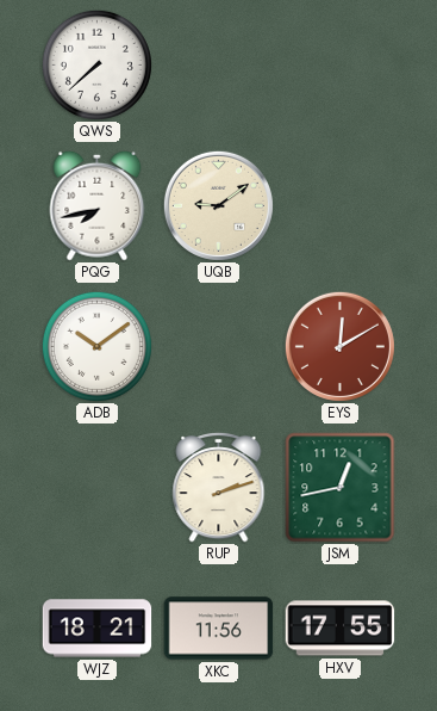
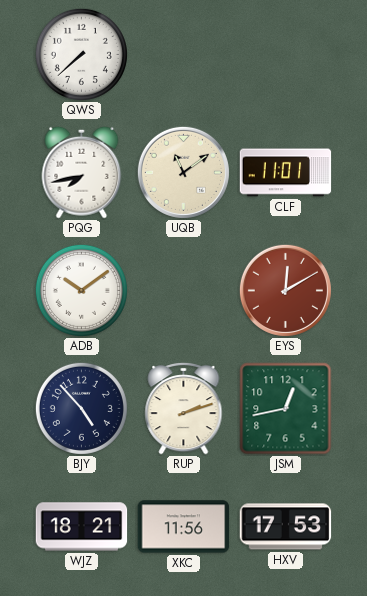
UQB: 9:09 -> 11:09
CLF: none -> 11:01
BJY: none -> 4:53
HXV: 17:55 -> 17:53
